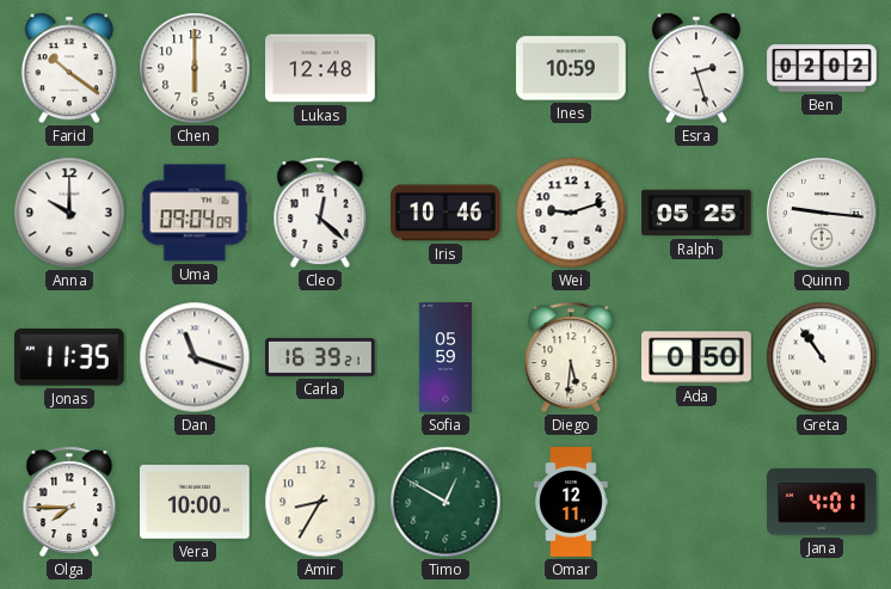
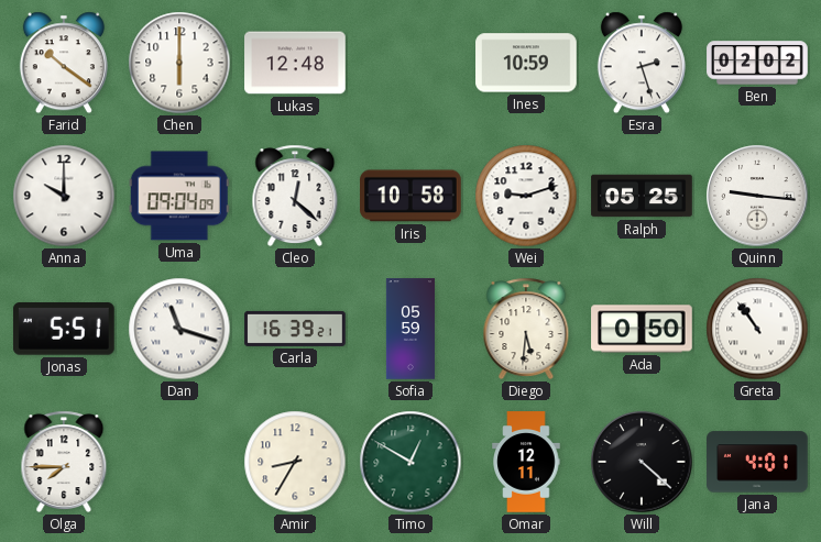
Iris: 10:46 -> 10:58
Jonas: 11:35 -> 5:51
Vera: 10:00 -> none
Will: none -> 4:22
